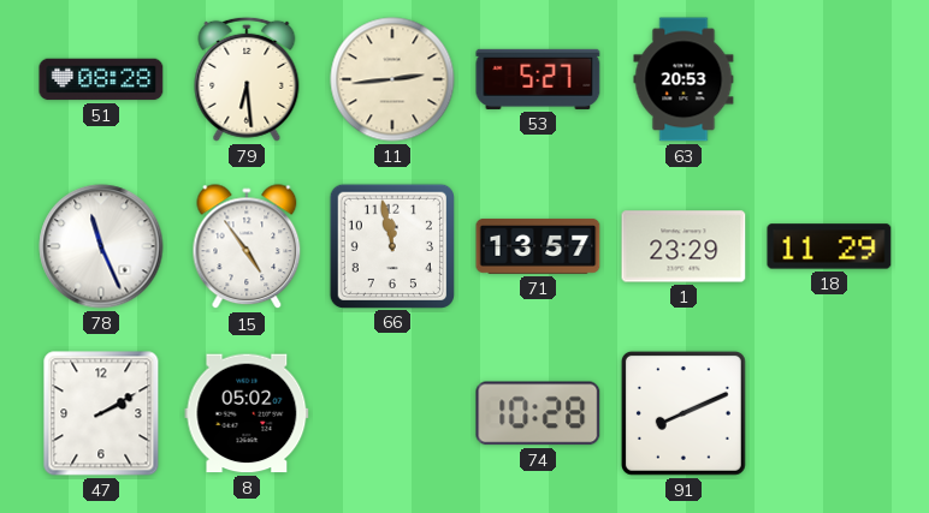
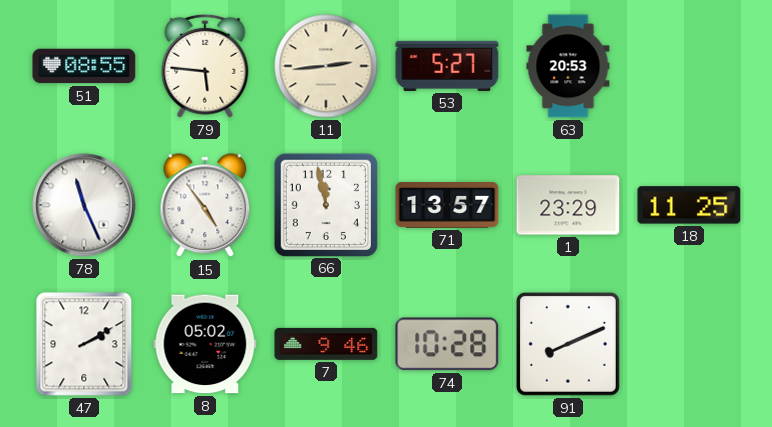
51: 08:28 -> 08:55
79: 6:29 -> 5:46
18: 11:29 -> 11:25
7: none -> 9:46
